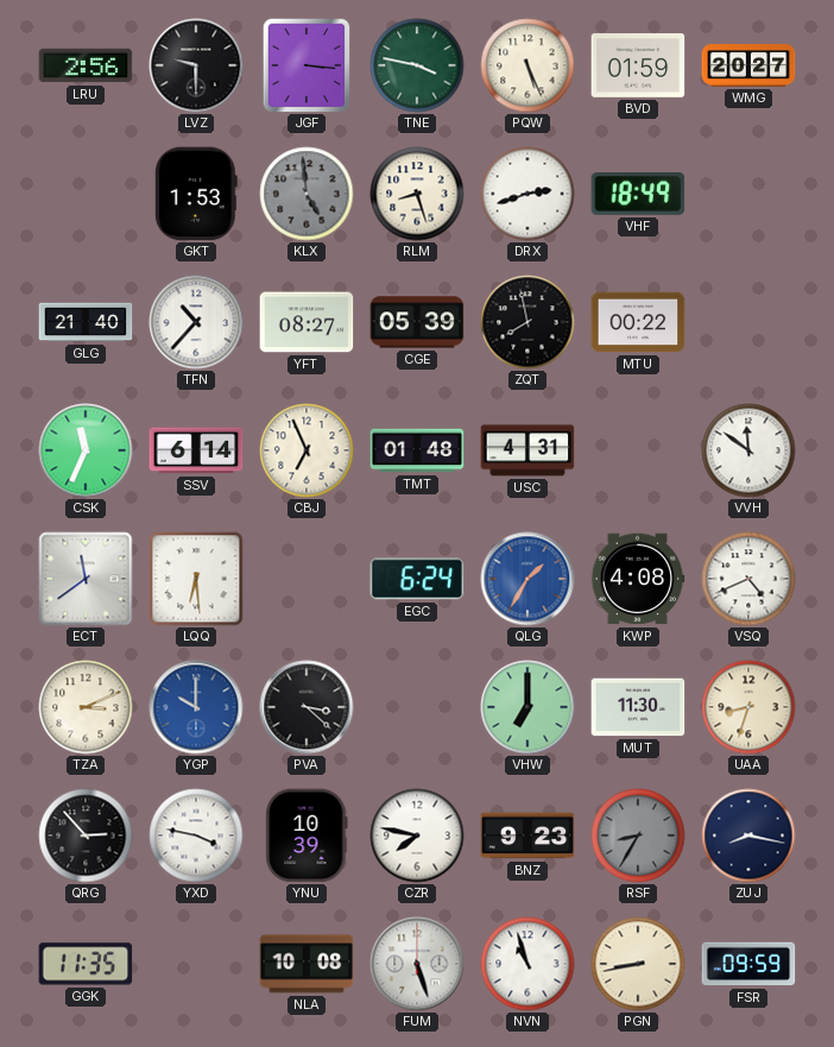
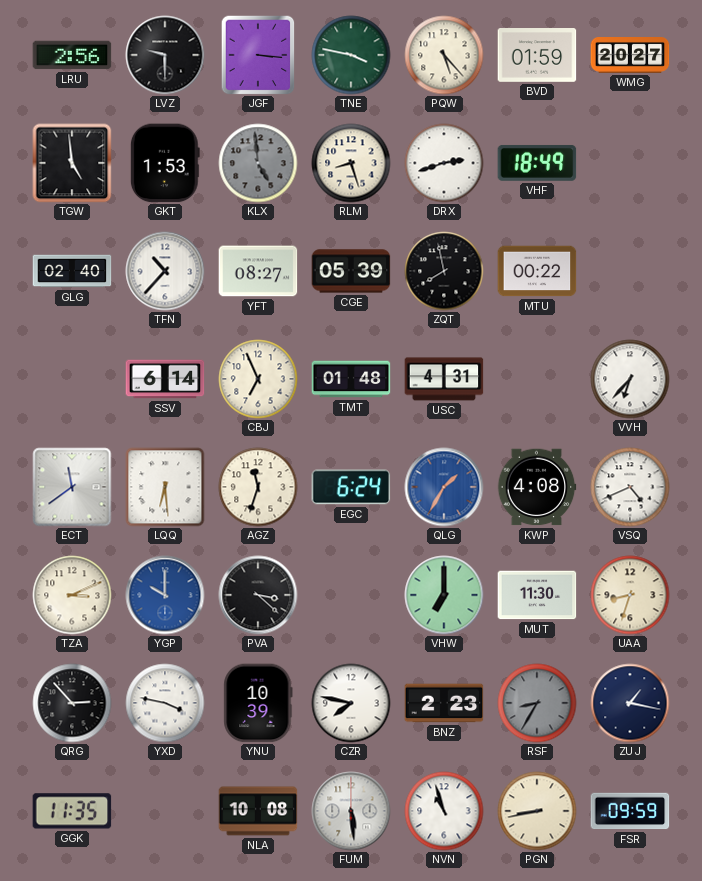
PQW: 5:26 -> 5:23
TGW: none -> 4:59
GLG: 21:40 -> 02:40
CSK: 11:34 -> none
VVH: 11:51 -> 6:37
AGZ: none -> 11:33
BNZ: 9:23 -> 2:23
ZUJ: 8:17 -> 1:17
FUM: 5:27 -> 5:29
